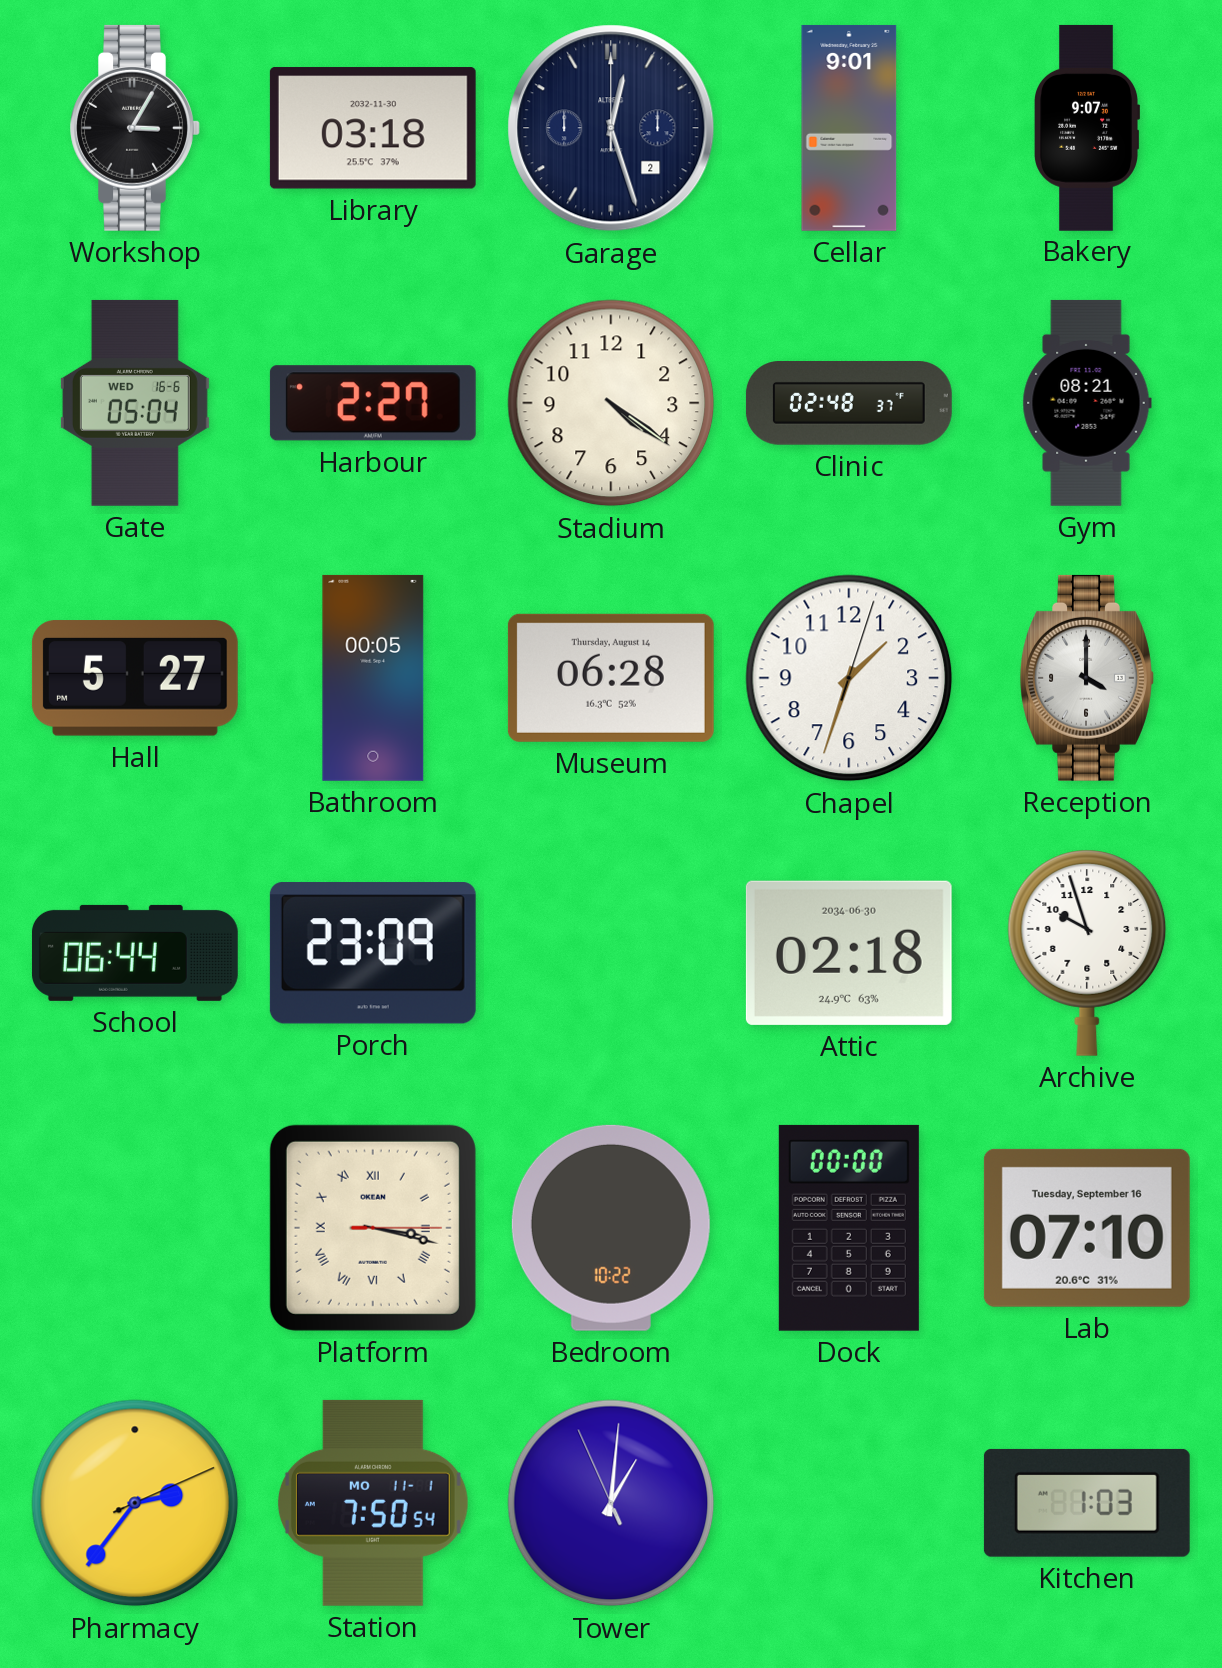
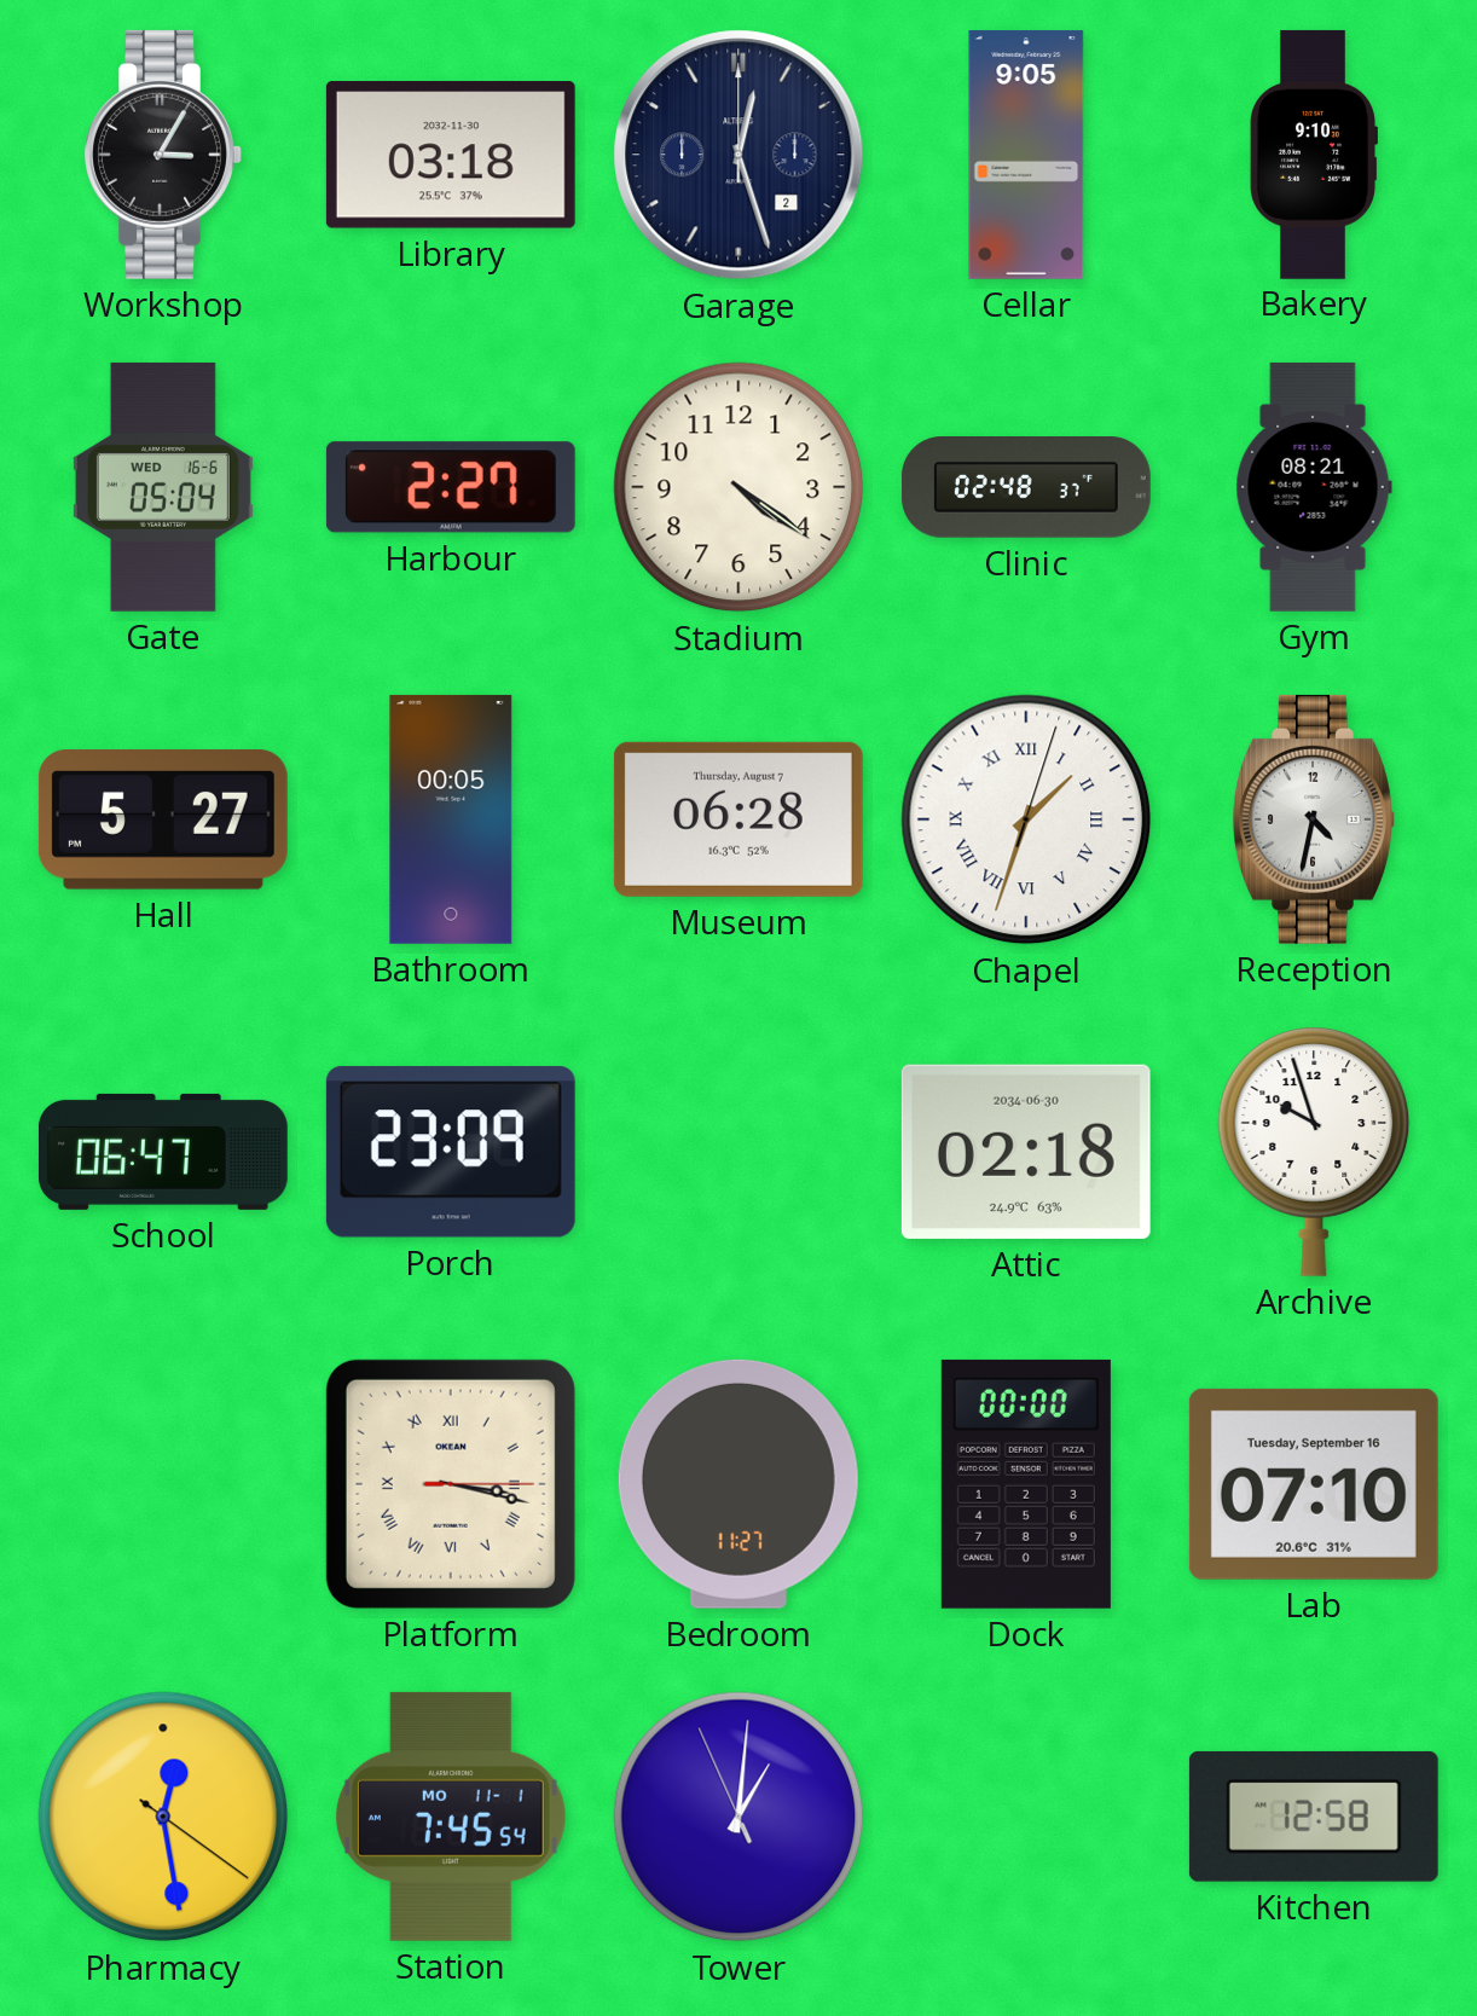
Cellar: 9:01 -> 9:05
Bakery: 9:07 -> 9:10
Museum date: Thursday, August 14 -> Thursday, August 7
Chapel numerals: Arabic -> Roman
Reception: 4:00 -> 4:32
School: 06:44 -> 06:47
Bedroom: 10:22 -> 11:27
Pharmacy: 2:36 -> 12:28
Station: 7:50 -> 7:45
Kitchen: 1:03 -> 12:58
